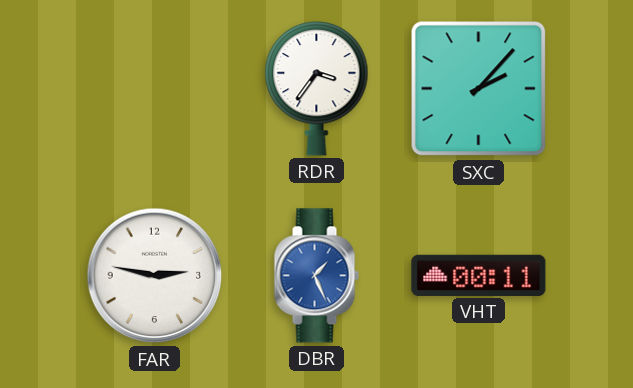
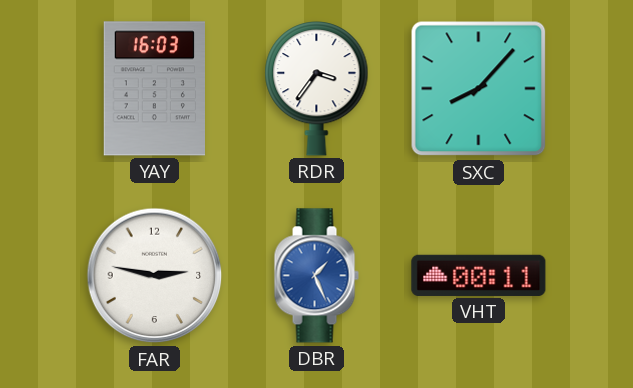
YAY: none -> 16:03
SXC: 2:07 -> 8:07
